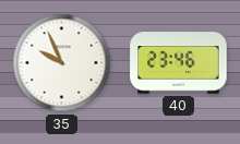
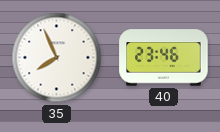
35: 9:56 -> 7:56
